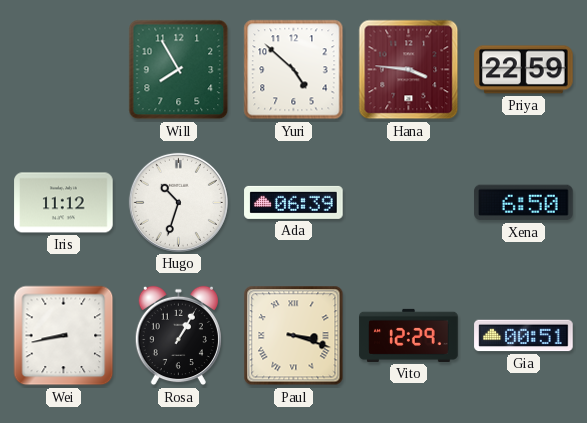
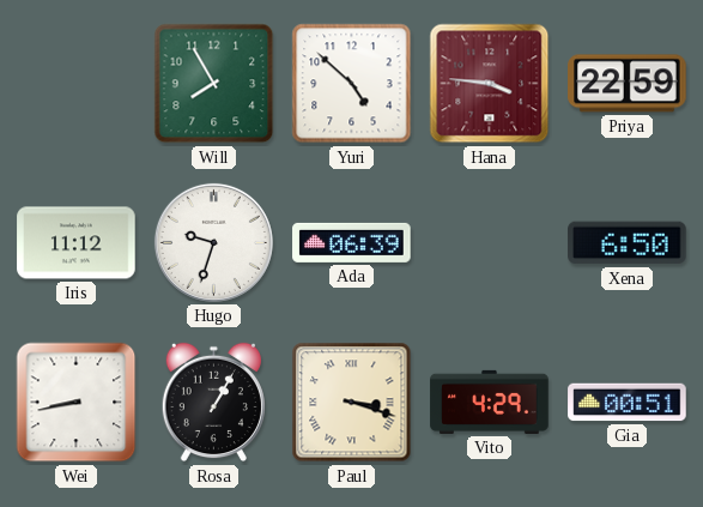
Hugo: 10:33 -> 9:33
Vito: 12:29 -> 4:29
